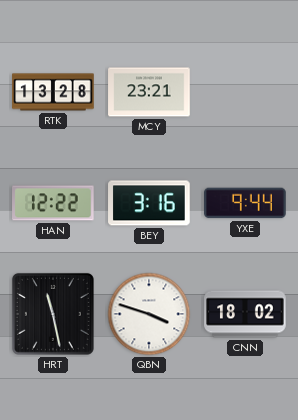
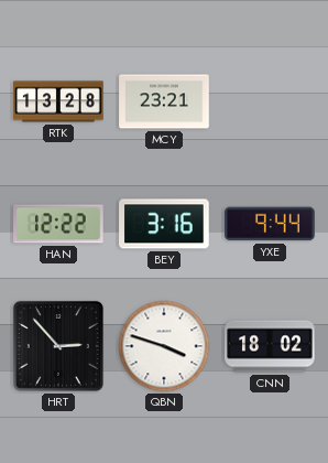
HRT: 11:28 -> 2:53
